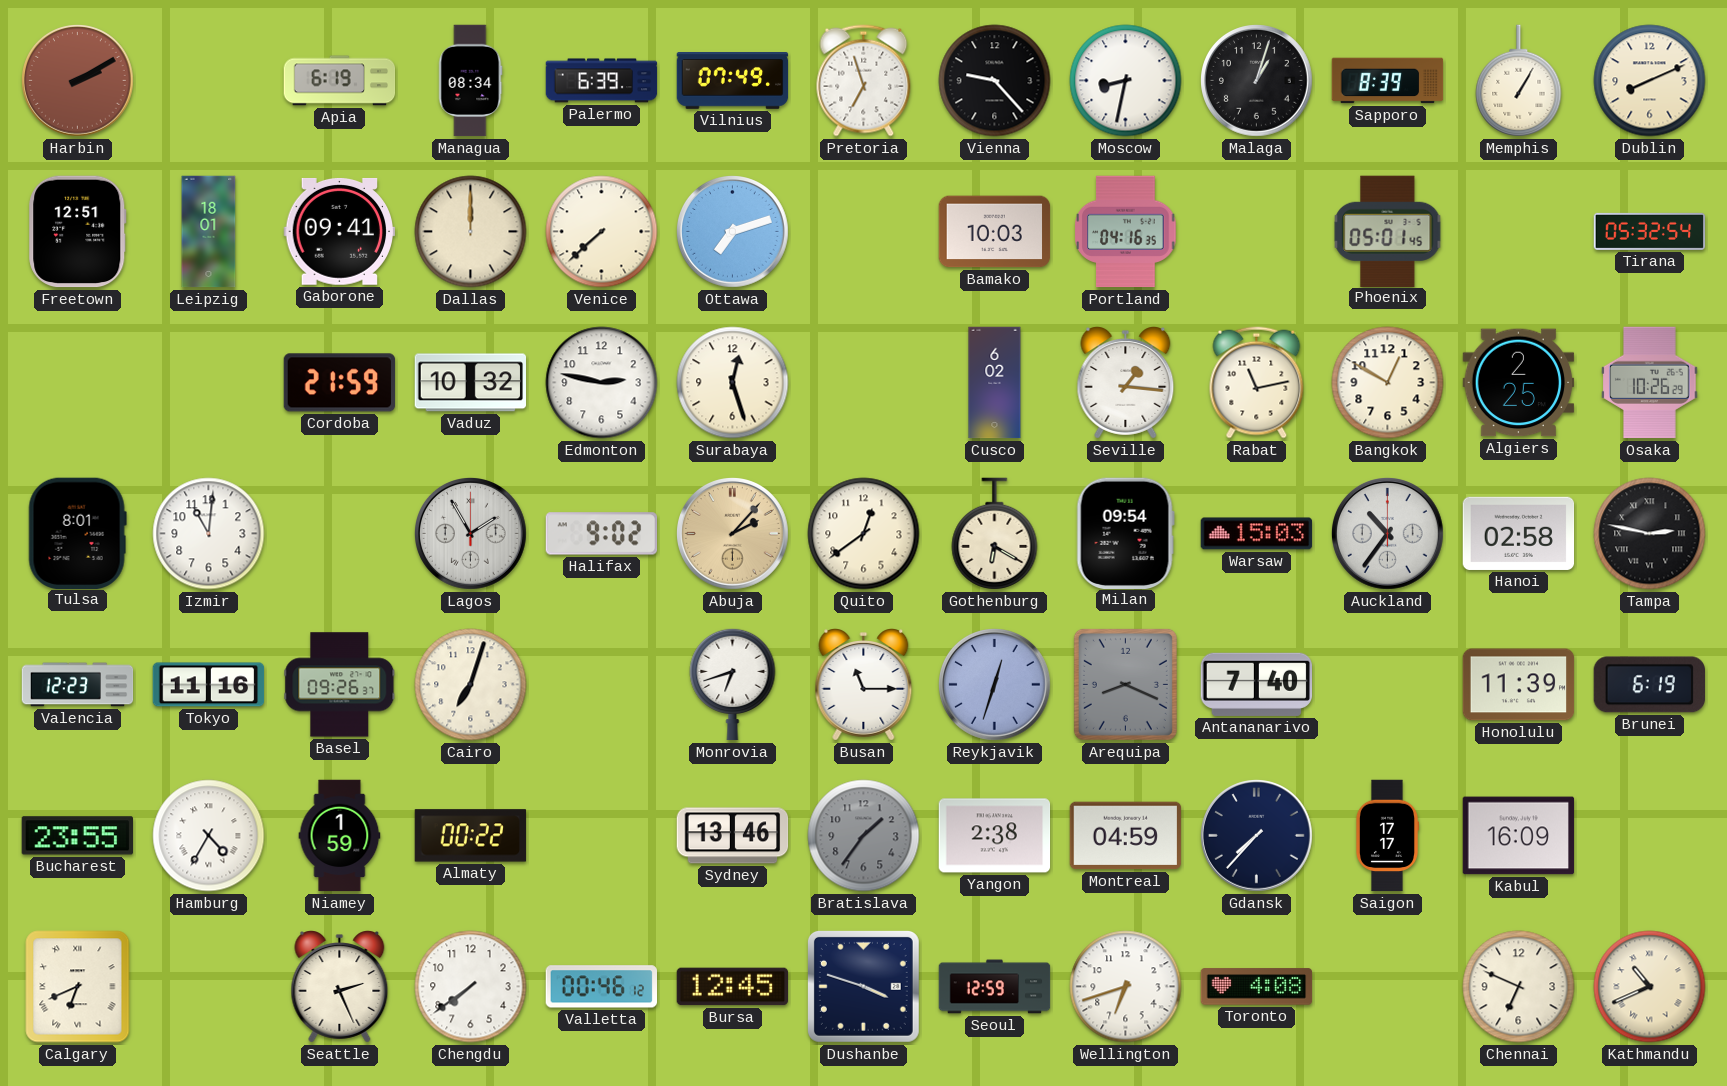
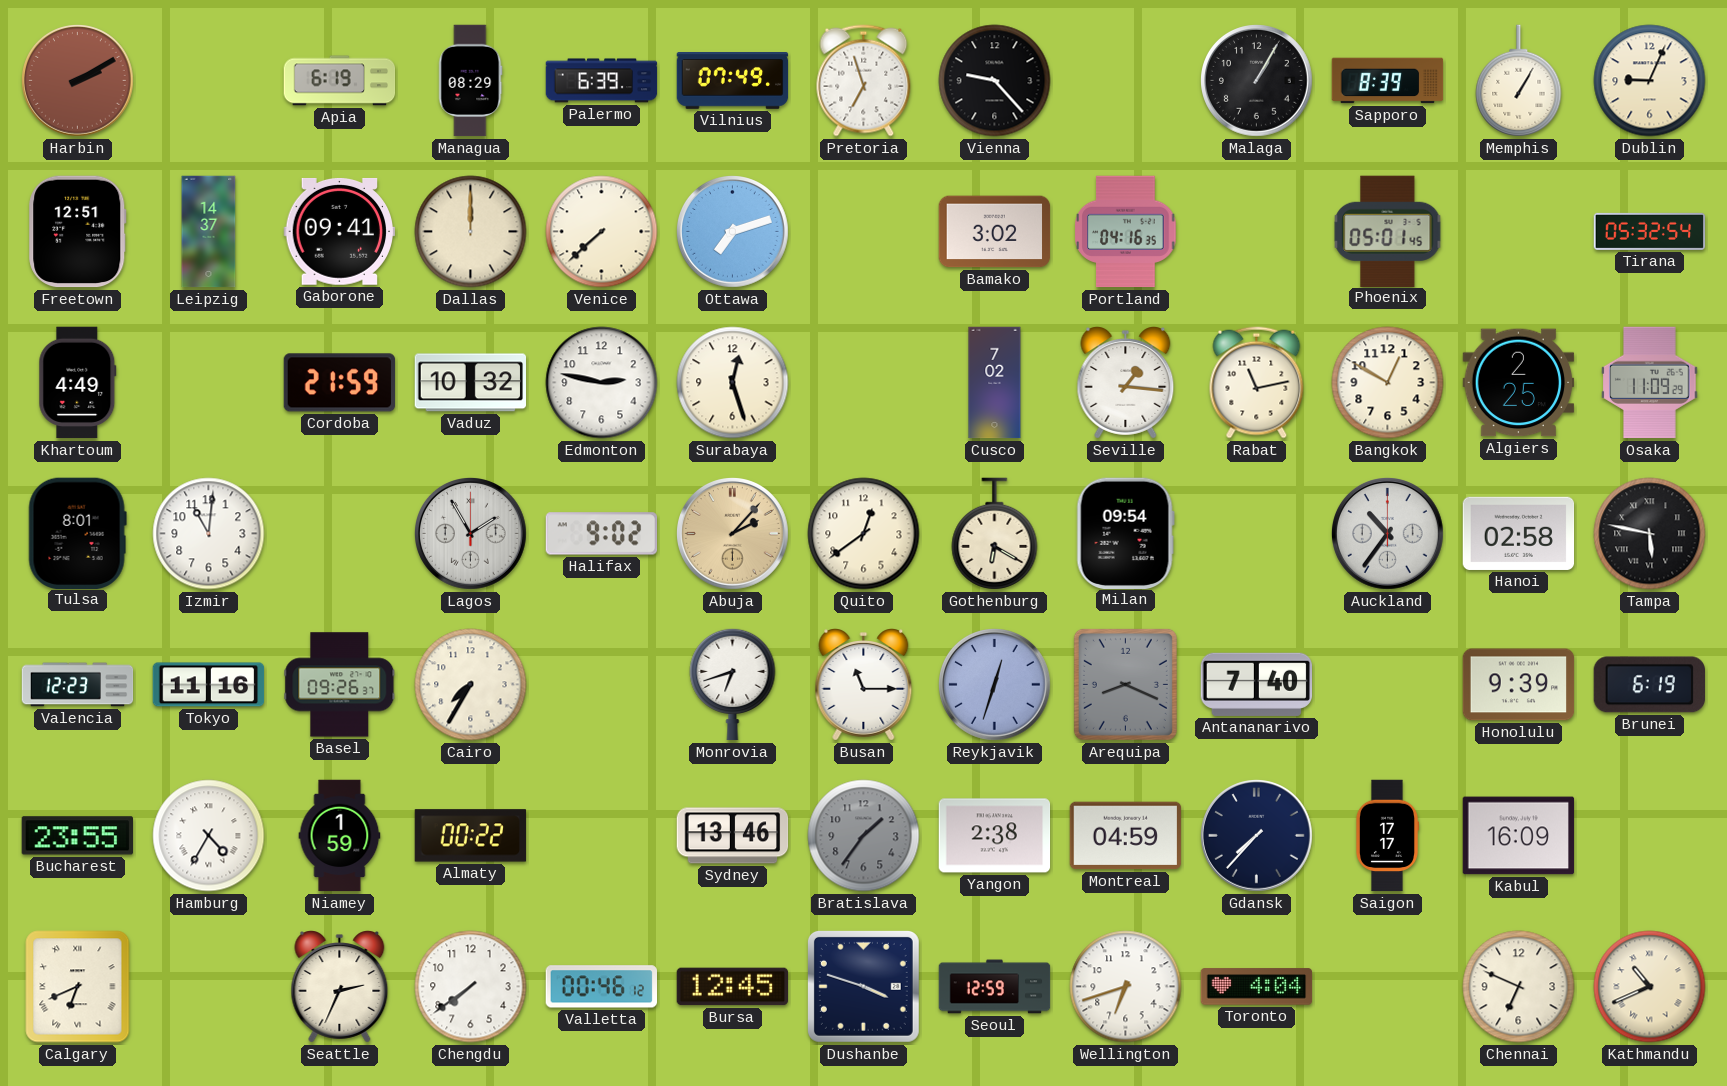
Managua: 08:34 -> 08:29
Moscow: 8:32 -> none
Malaga: 1:03 -> 1:05
Dublin: 8:11 -> 9:04
Leipzig: 18:01 -> 14:37
Bamako: 10:03 -> 3:02
Khartoum: none -> 4:49
Cusco: 6:02 -> 7:02
Osaka: 10:26 -> 11:09
Warsaw: 15:03 -> none
Tampa: 2:47 -> 5:47
Cairo: 7:03 -> 7:35
Honolulu: 11:39 -> 9:39
Seattle: 2:26 -> 2:34
Toronto: 4:08 -> 4:04
